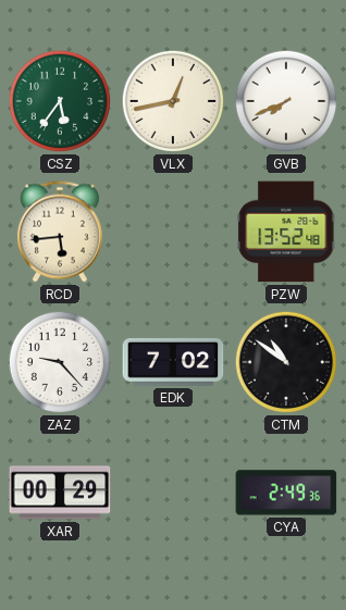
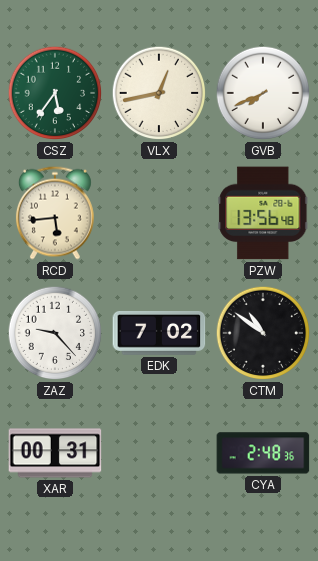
PZW: 13:52 -> 13:56
XAR: 00:29 -> 00:31
CYA: 2:49 -> 2:48
